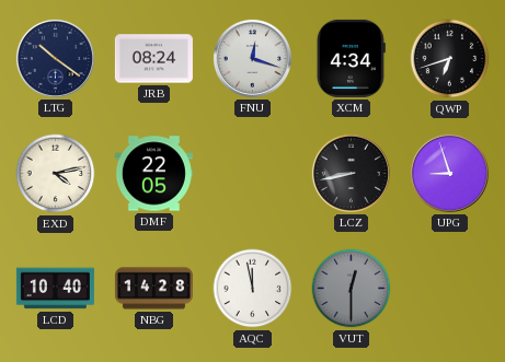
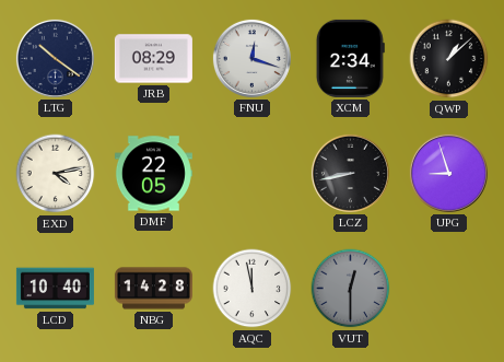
JRB: 08:24 -> 08:29
XCM: 4:34 -> 2:34
QWP: 6:42 -> 1:08
